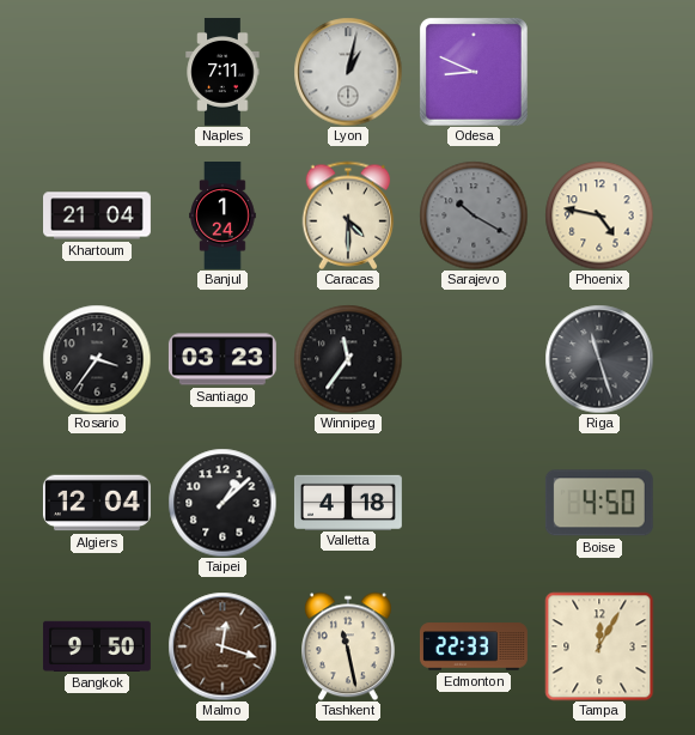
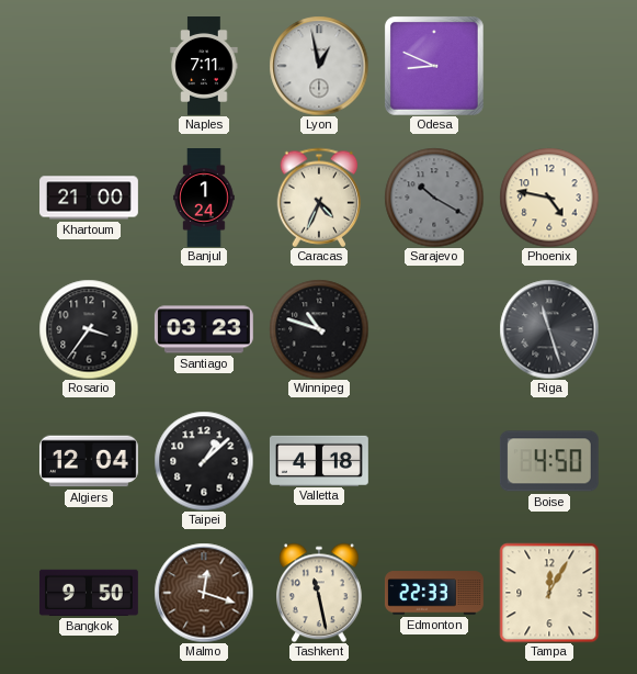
Lyon: 1:02 -> 12:58
Khartoum: 21:04 -> 21:00
Caracas: 4:30 -> 4:34
Winnipeg: 11:36 -> 10:48
